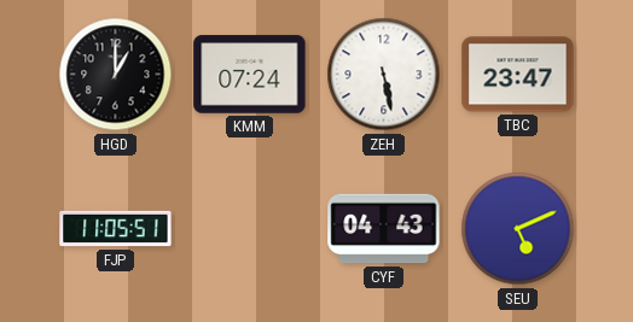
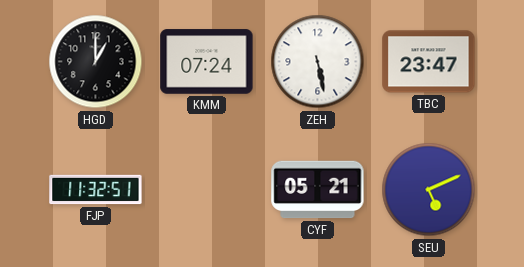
FJP: 11:05 -> 11:32
CYF: 04:43 -> 05:21
